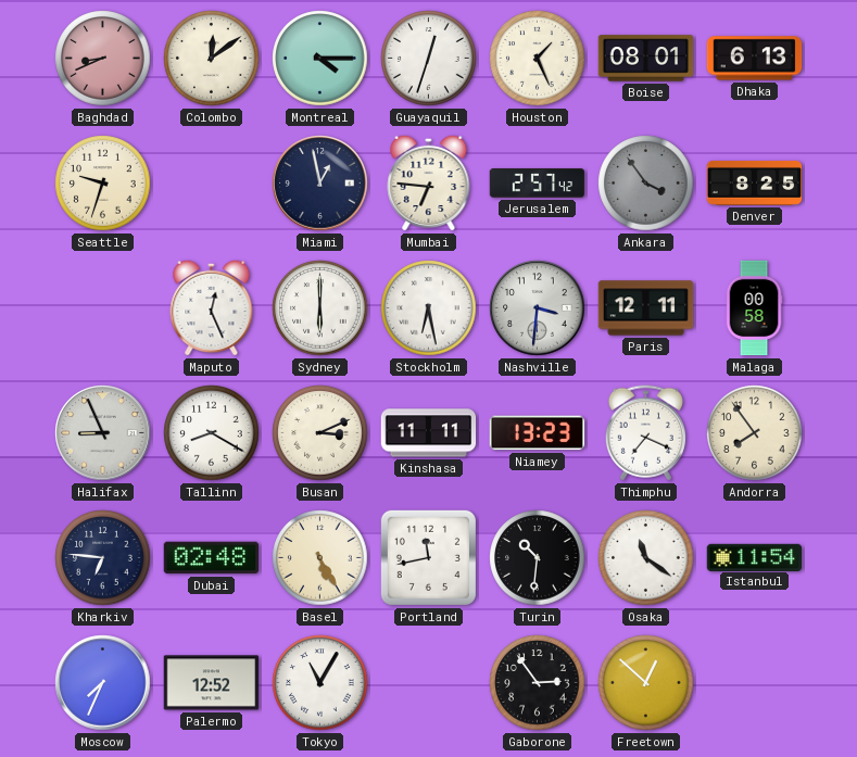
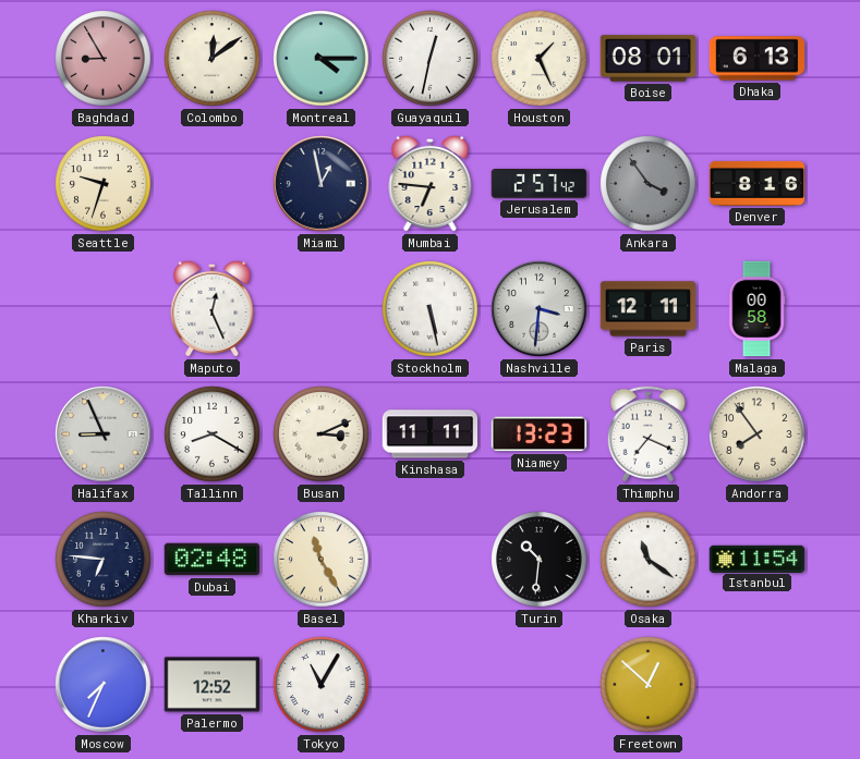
Baghdad: 8:41 -> 8:55
Guayaquil: 12:33 -> 12:32
Denver: 8:25 -> 8:16
Sydney: 6:00 -> none
Stockholm: 6:28 -> 5:28
Basel: 5:25 -> 11:25
Portland: 11:43 -> none
Gaborone: 2:54 -> none
